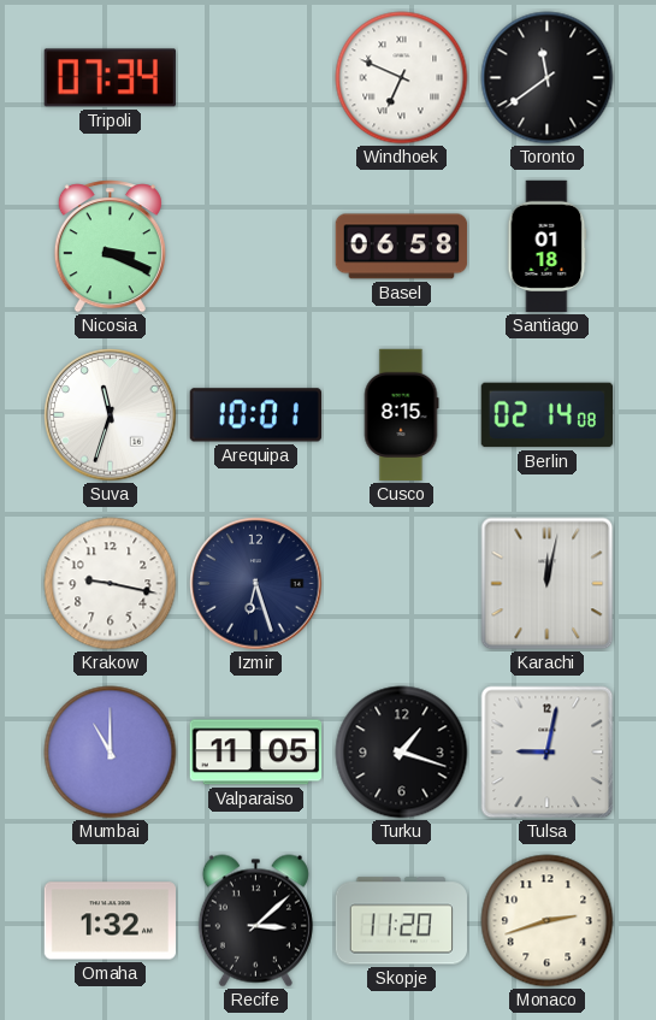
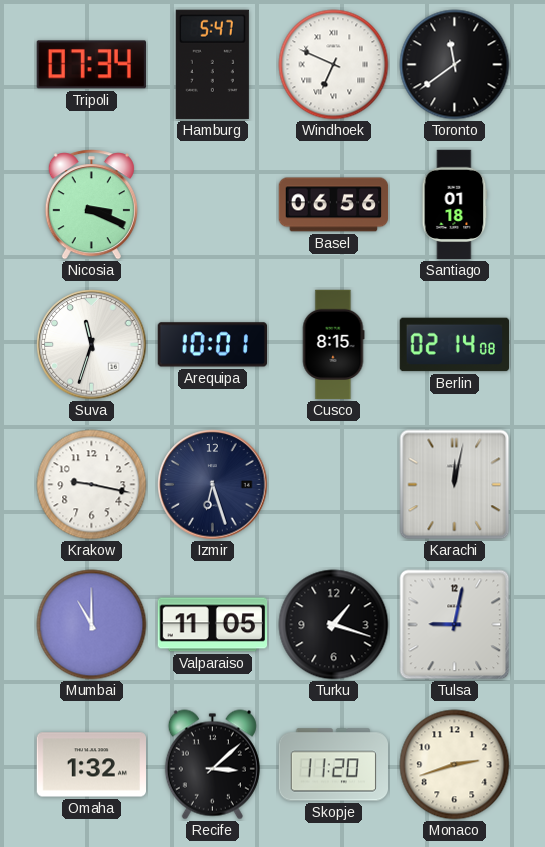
Hamburg: none -> 5:47
Basel: 06:58 -> 06:56
